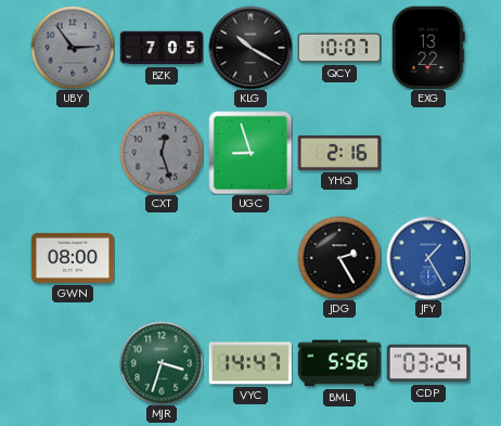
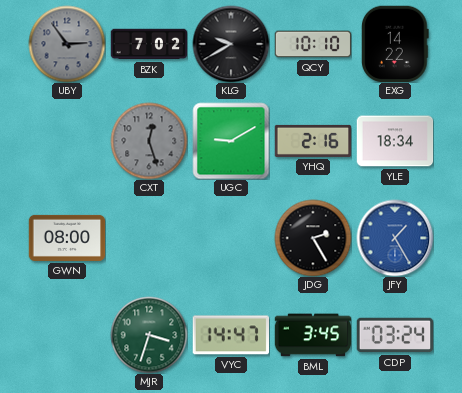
BZK: 7:05 -> 7:02
KLG: 10:20 -> 9:40
QCY: 10:07 -> 10:10
EXG: 13:22 -> 14:22
UGC: 8:57 -> 9:10
YLE: none -> 18:34
BML: 5:56 -> 3:45
